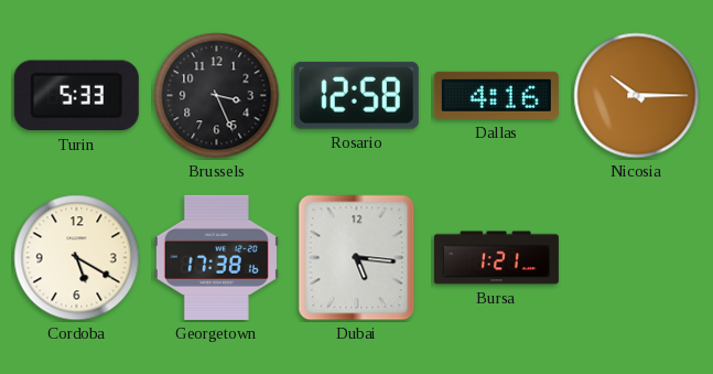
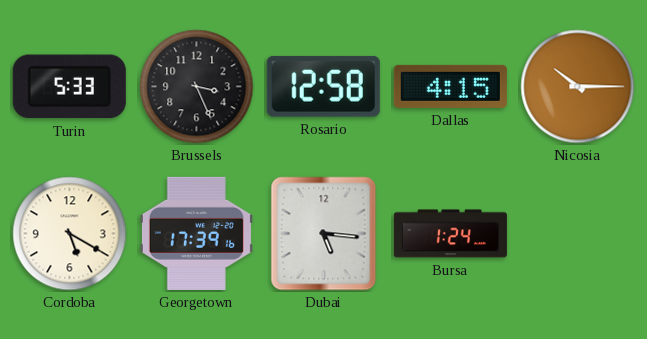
Dallas: 4:16 -> 4:15
Georgetown: 17:38 -> 17:39
Bursa: 1:21 -> 1:24
